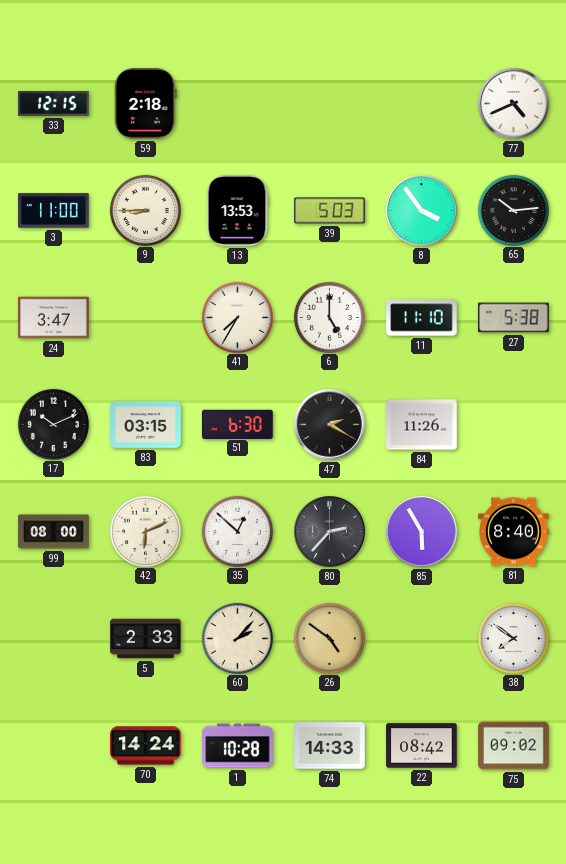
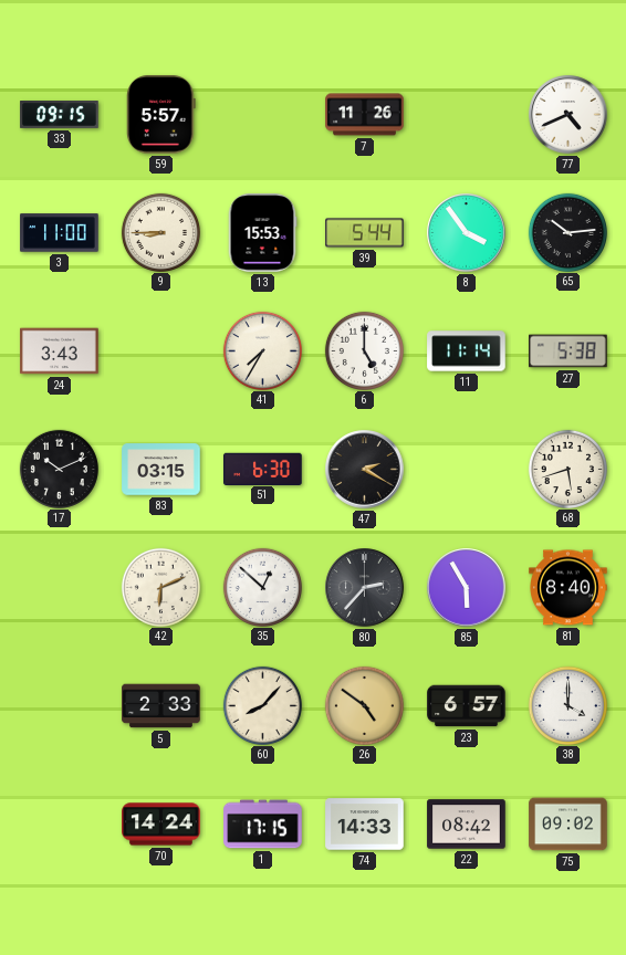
33: 12:15 -> 09:15
59: 2:18 -> 5:57
7: none -> 11:26
13: 13:53 -> 15:53
39: 5:03 -> 5:44
24: 3:47 -> 3:43
11: 11:10 -> 11:14
84: 11:26 -> none
68: none -> 5:42
99: 08:00 -> none
60: 2:07 -> 8:07
23: none -> 6:57
38: 7:51 -> 4:00
1: 10:28 -> 17:15
